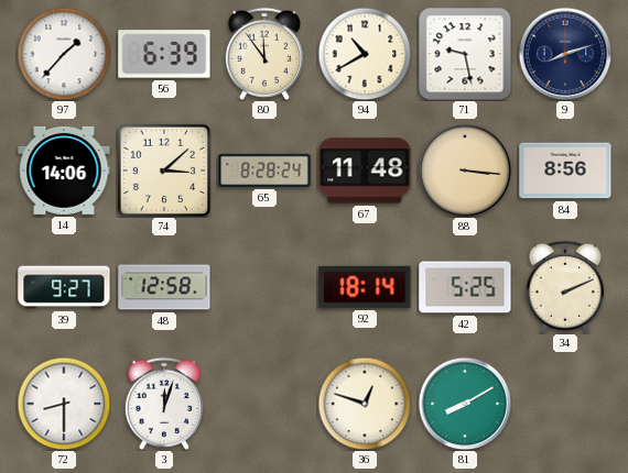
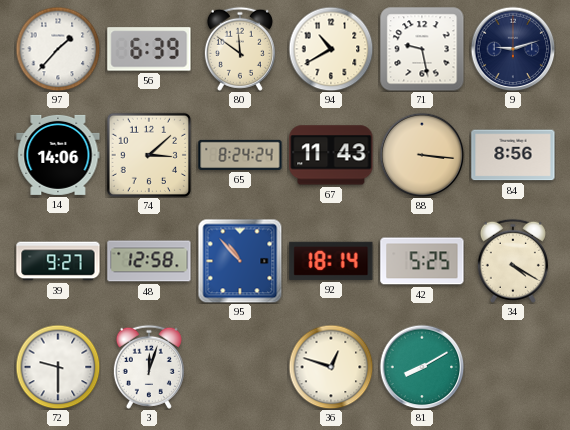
80: 11:54 -> 11:51
9: 8:12 -> 9:12
65: 8:28 -> 8:24
67: 11:48 -> 11:43
95: none -> 10:53
34: 2:11 -> 4:20
72: 8:30 -> 9:30
